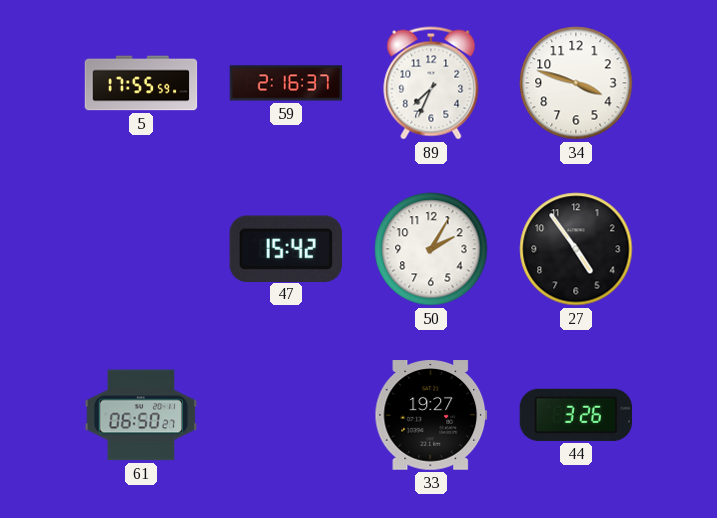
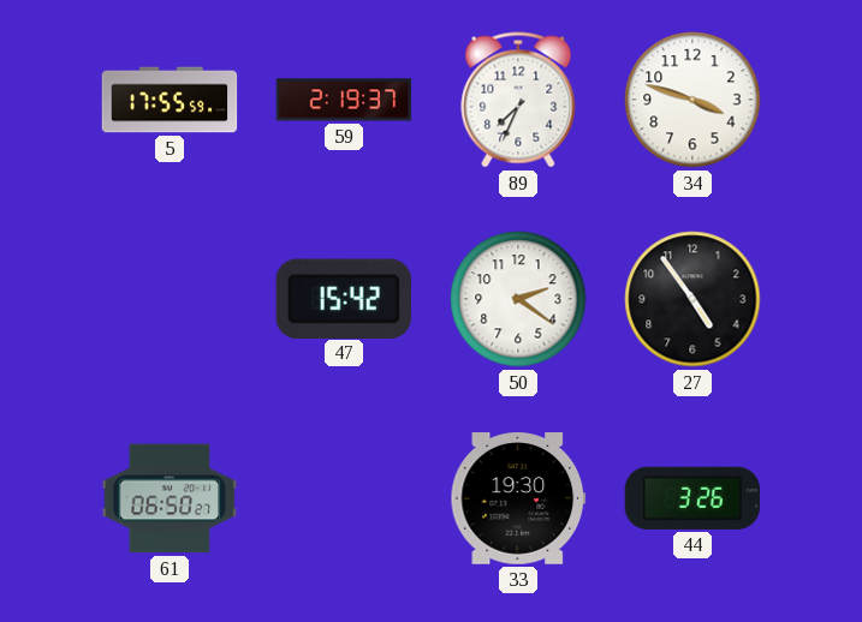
59: 2:16 -> 2:19
50: 2:05 -> 2:21
33: 19:27 -> 19:30
